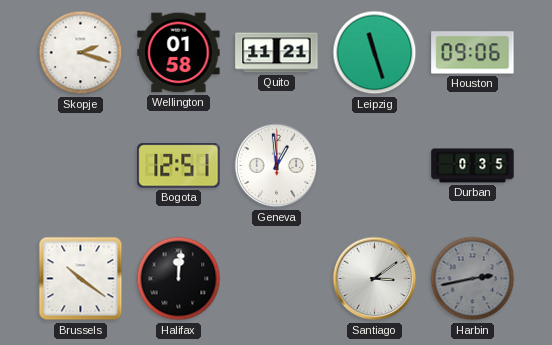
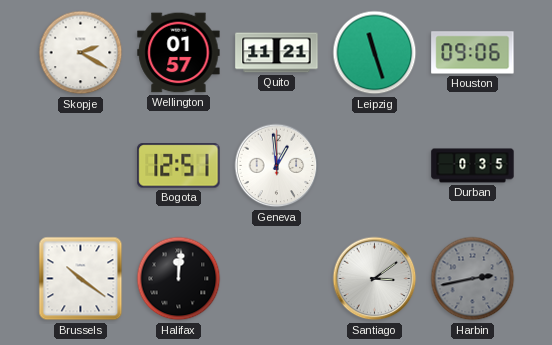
Skopje: 2:18 -> 2:20
Wellington: 01:58 -> 01:57
